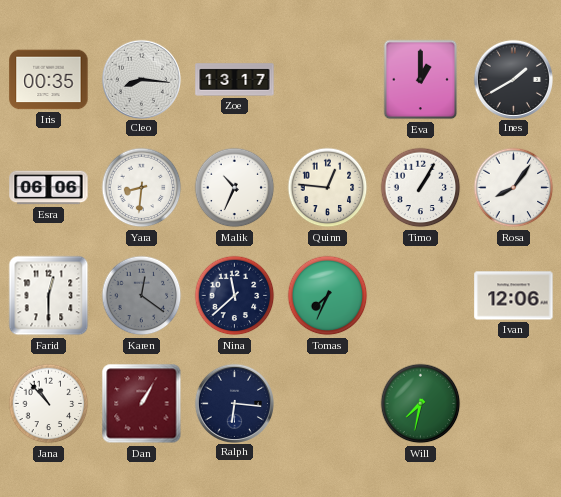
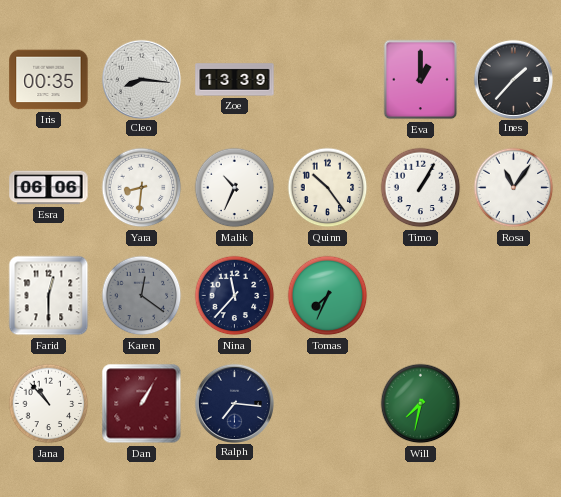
Zoe: 13:17 -> 13:39
Ines: 1:40 -> 1:37
Quinn: 12:46 -> 10:24
Rosa: 8:06 -> 11:06
Nina: 11:38 -> 11:37
Ivan: 12:06 -> none
Ralph: 6:16 -> 7:16
